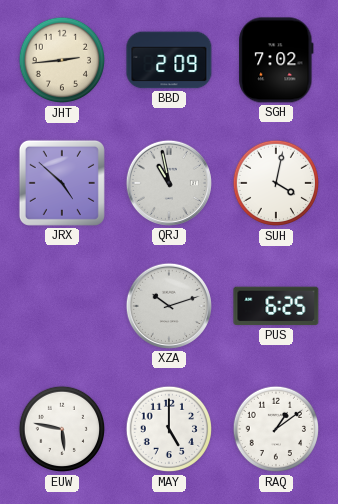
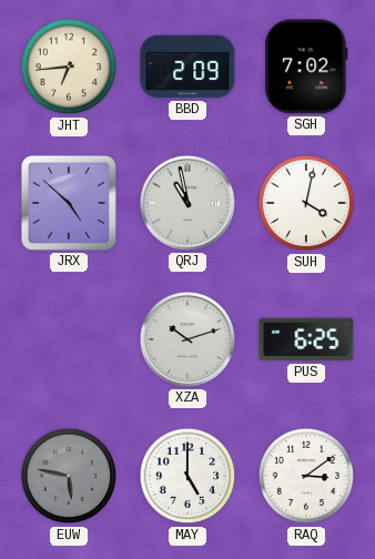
JHT: 2:44 -> 6:44
EUW dial: white -> grey
RAQ: 1:09 -> 3:09
